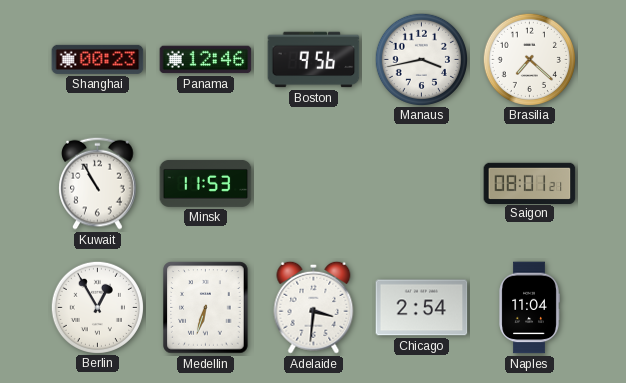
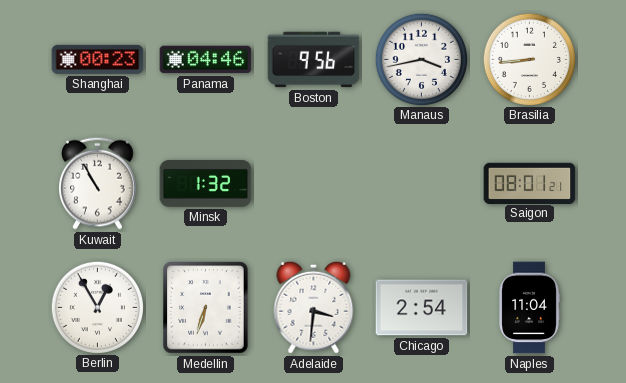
Panama: 12:46 -> 04:46
Brasilia: 7:22 -> 8:44
Minsk: 11:53 -> 1:32
